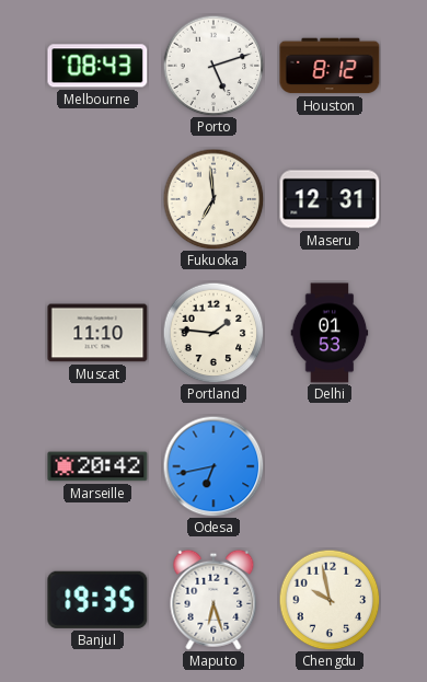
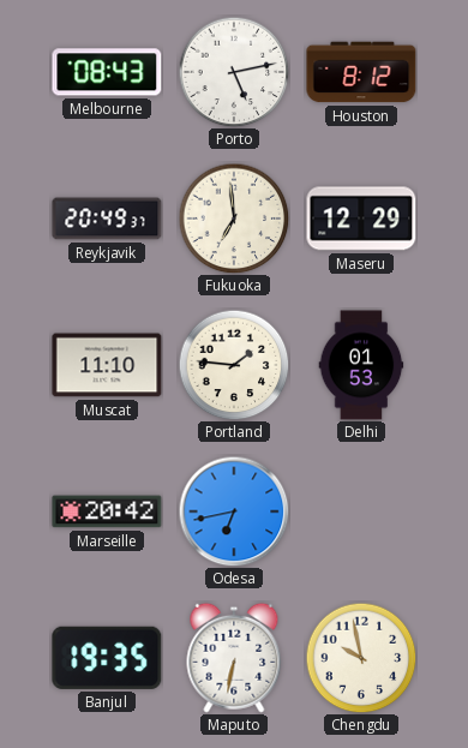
Porto: 5:12 -> 5:13
Reykjavik: none -> 20:49
Maseru: 12:31 -> 12:29
Maputo: 6:27 -> 6:32
